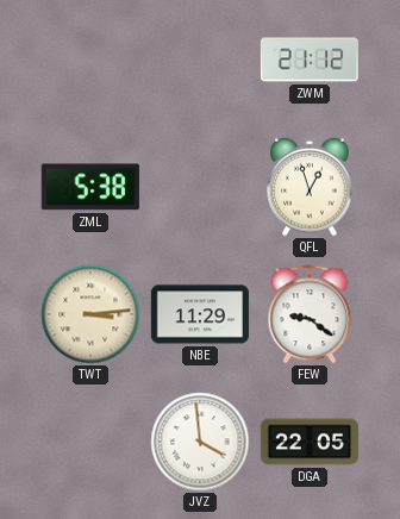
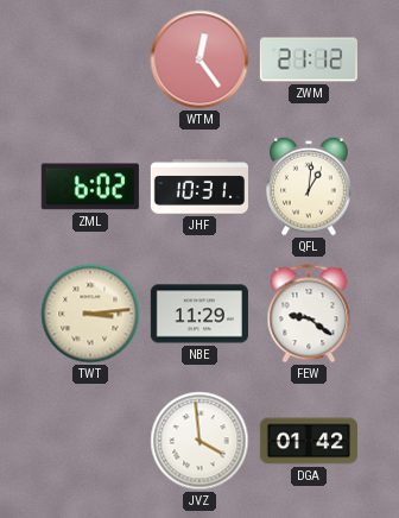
WTM: none -> 12:24
ZML: 5:38 -> 6:02
JHF: none -> 10:31
QFL: 12:57 -> 1:01
DGA: 22:05 -> 01:42
